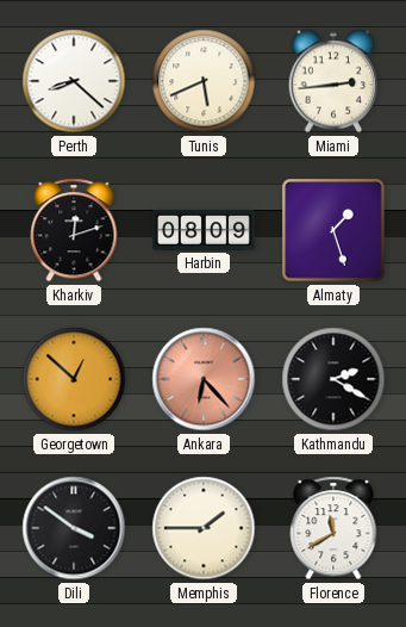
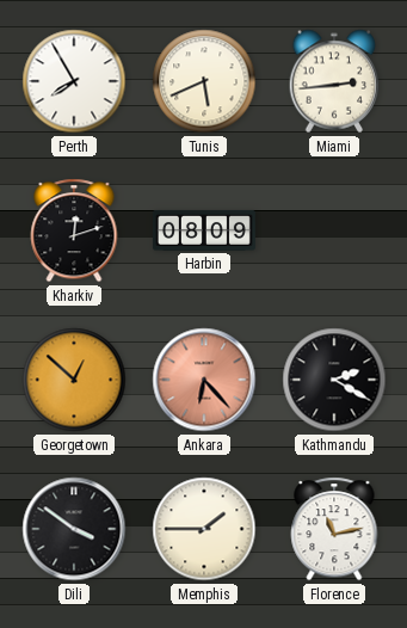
Perth: 8:22 -> 7:55
Almaty: 1:27 -> none
Florence: 11:40 -> 11:13
